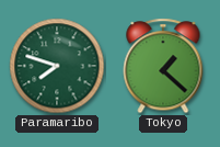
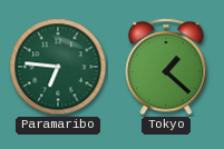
Paramaribo: 7:48 -> 6:46
